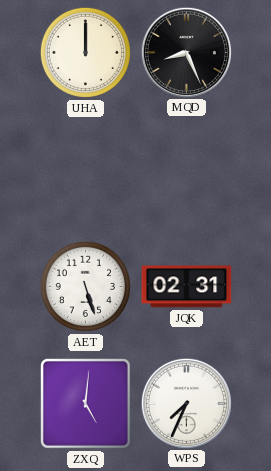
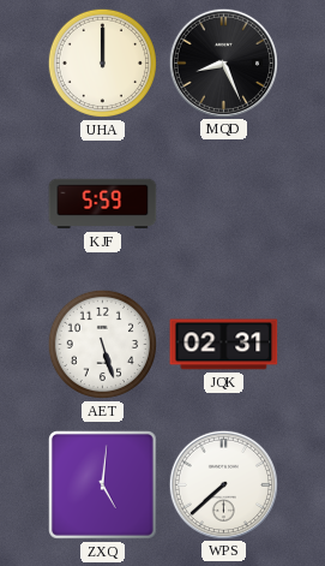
KJF: none -> 5:59
WPS: 7:34 -> 7:38
